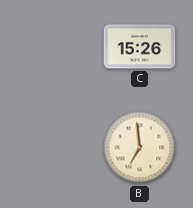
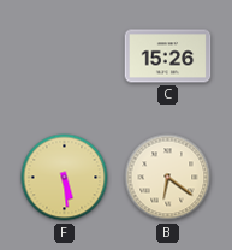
F: none -> 5:29
B: 6:59 -> 6:21
